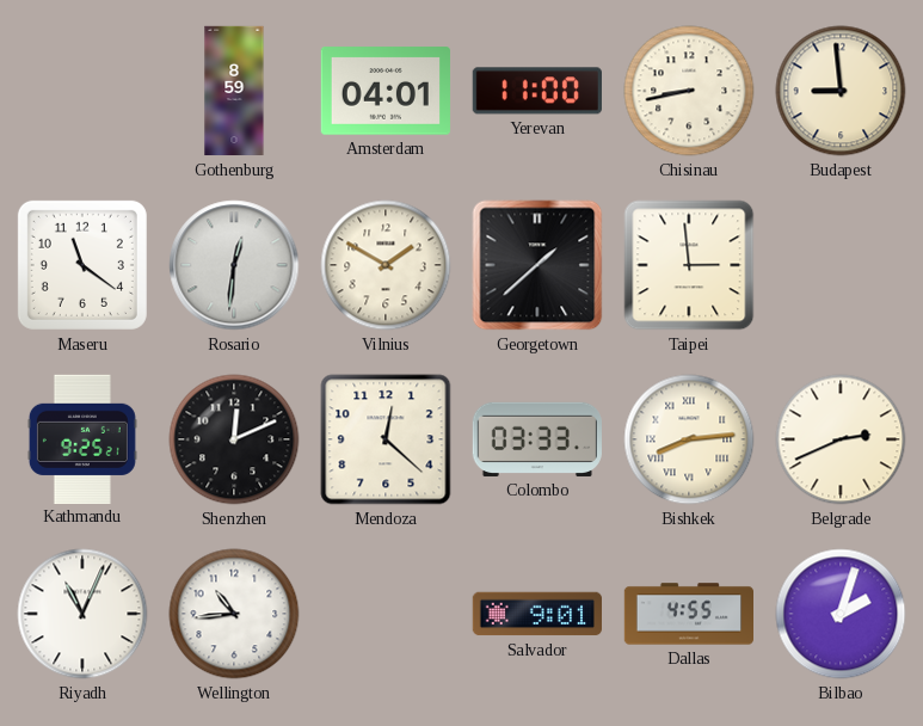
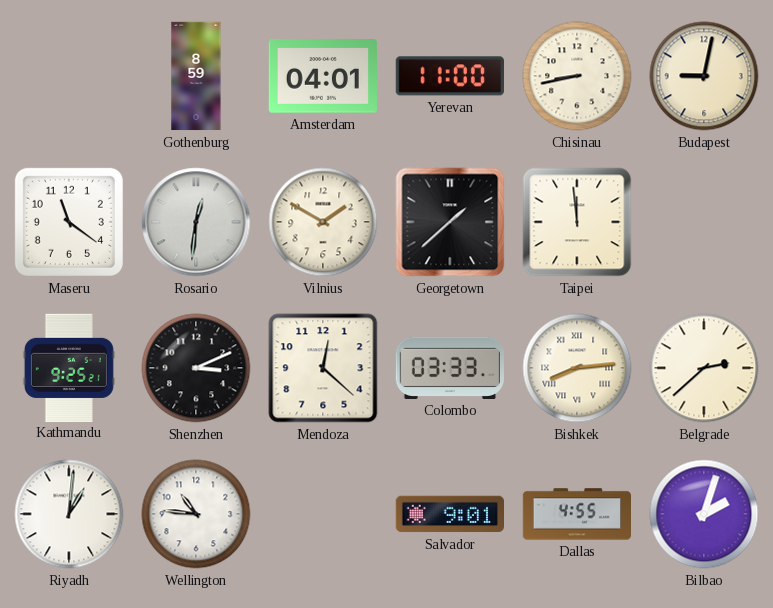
Budapest: 8:59 -> 9:02
Taipei: 2:59 -> 11:59
Shenzhen: 12:11 -> 3:11
Belgrade: 2:41 -> 2:38
Riyadh: 11:04 -> 1:01
Wellington: 10:44 -> 10:46
